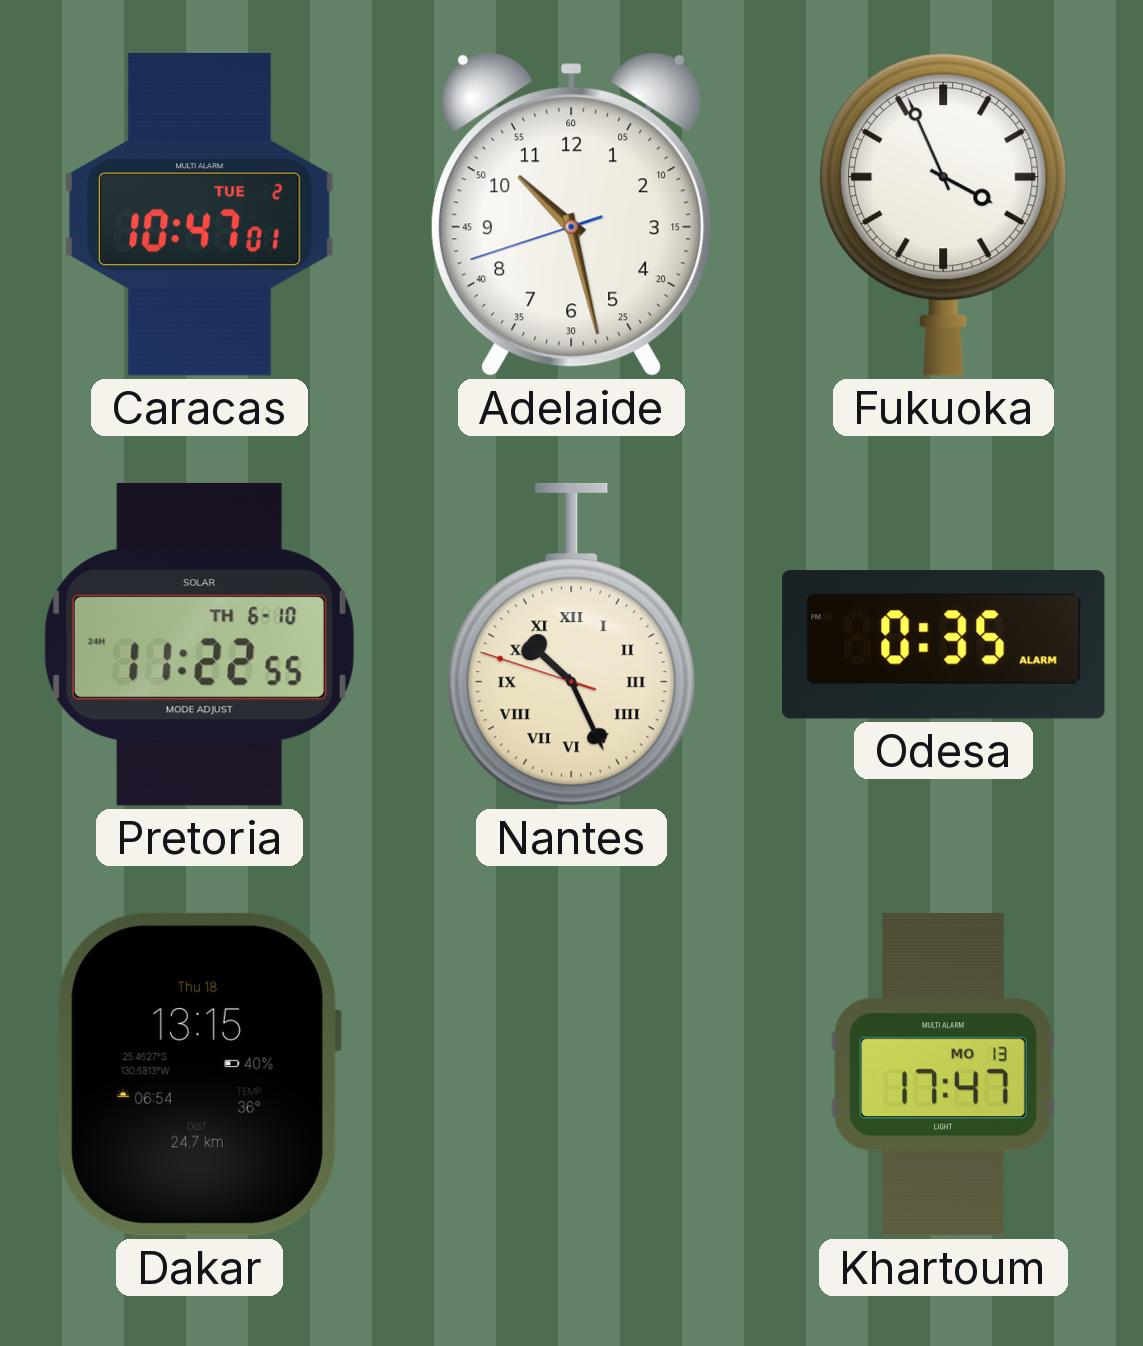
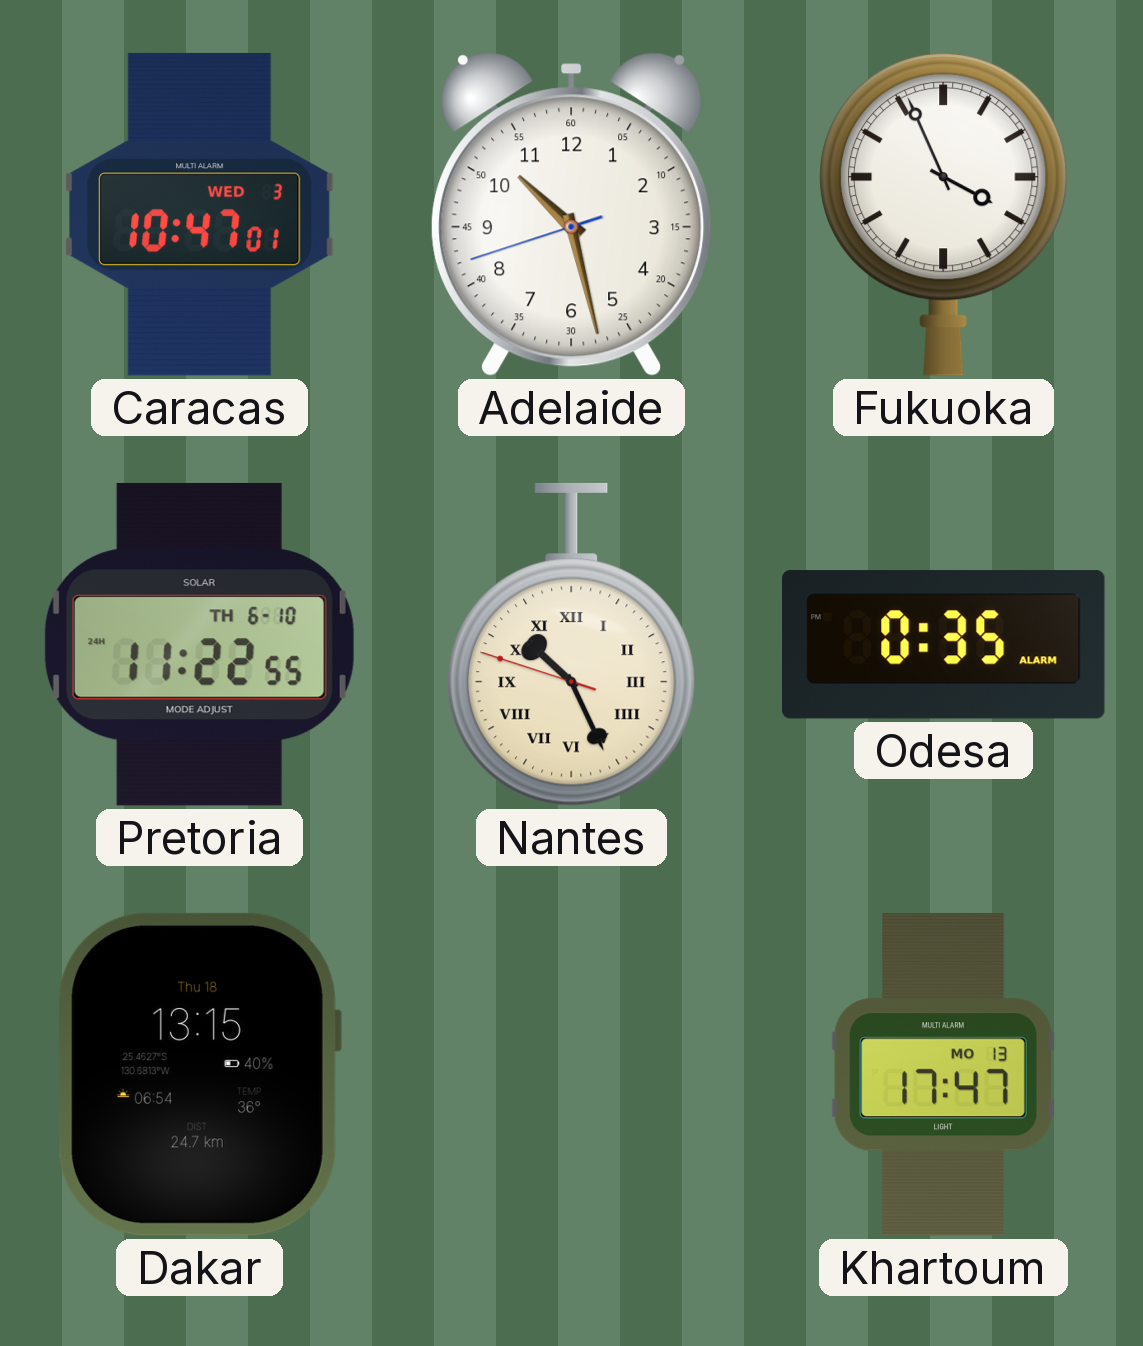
Caracas date: TUE 2 -> WED 3
